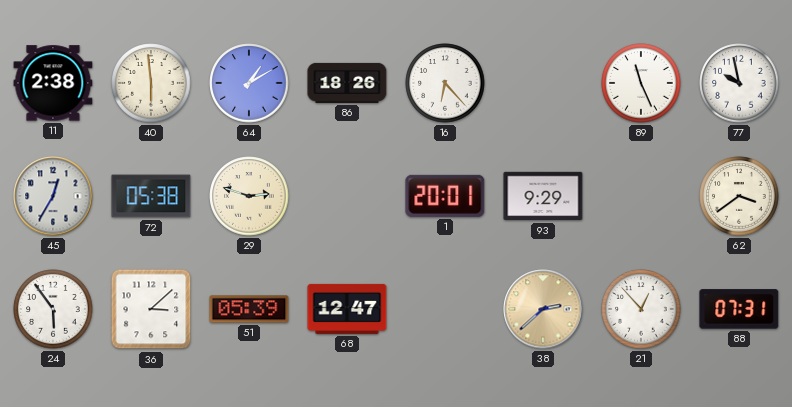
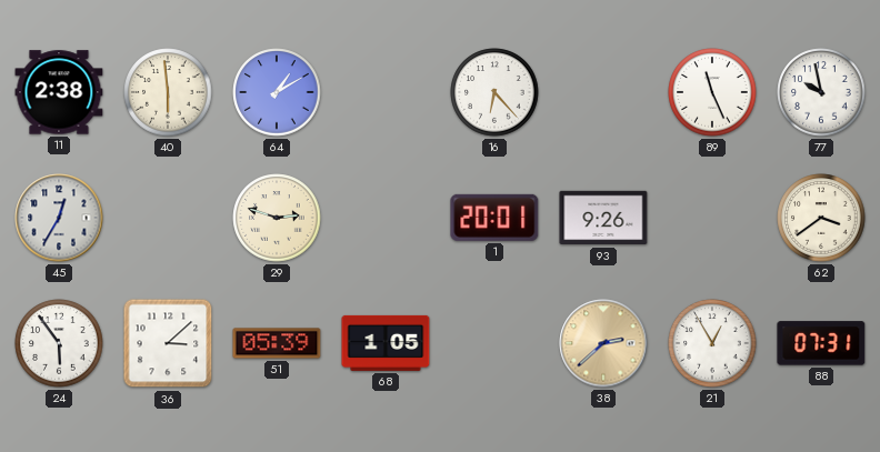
86: 18:26 -> none
72: 05:38 -> none
93: 9:29 -> 9:26
68: 12:47 -> 1:05
21: 12:53 -> 12:55
